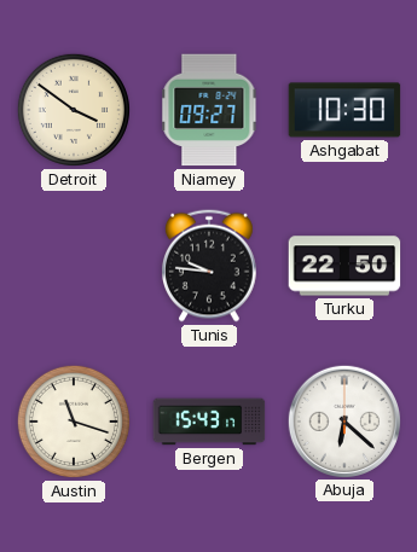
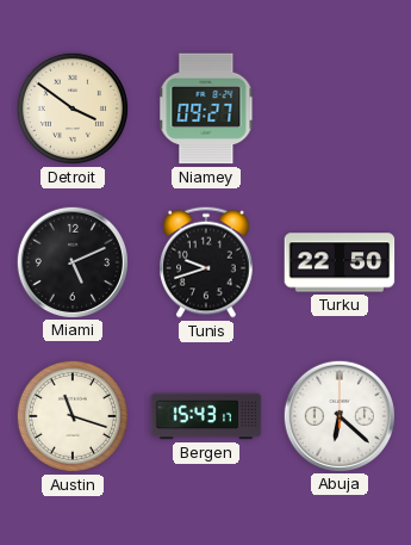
Ashgabat: 10:30 -> none
Miami: none -> 5:11
Tunis: 9:46 -> 9:42
